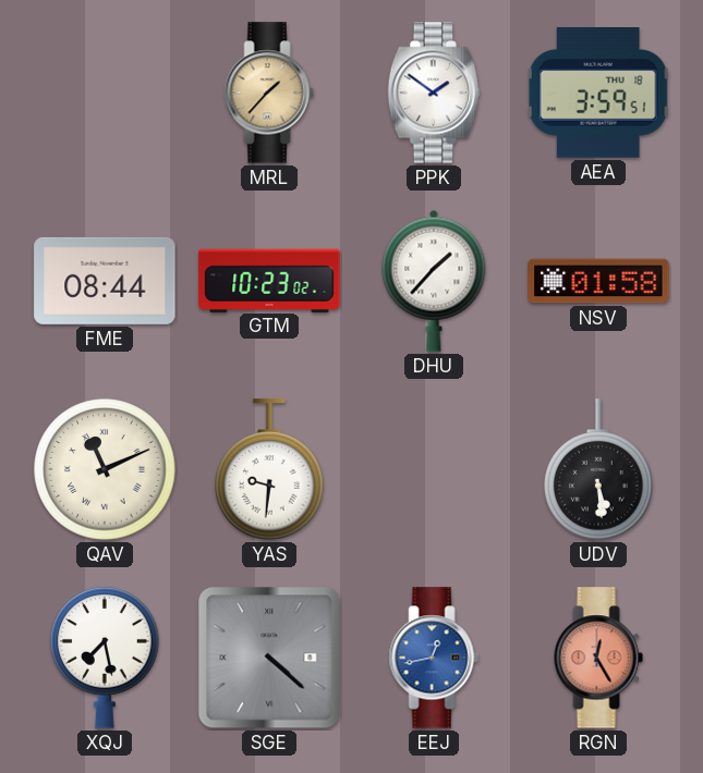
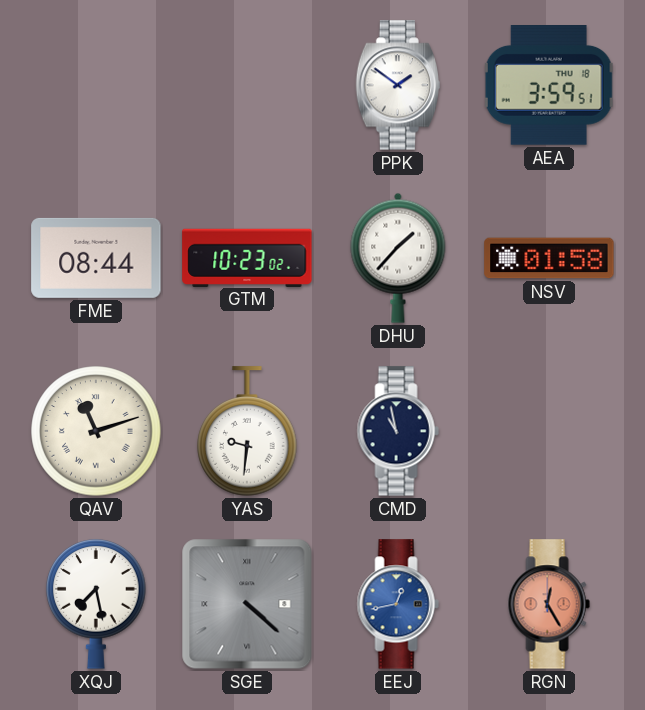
MRL: 1:37 -> none
QAV: 11:11 -> 11:12
CMD: none -> 10:58
UDV: 5:29 -> none
